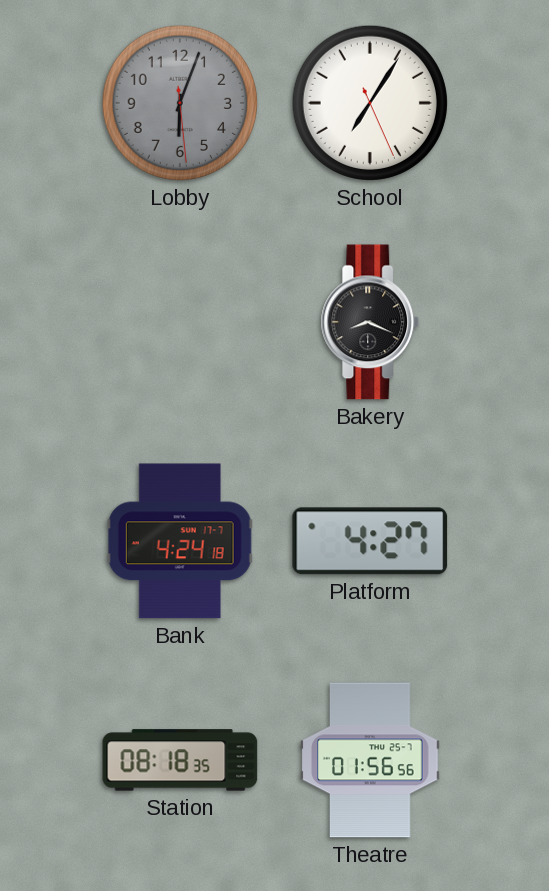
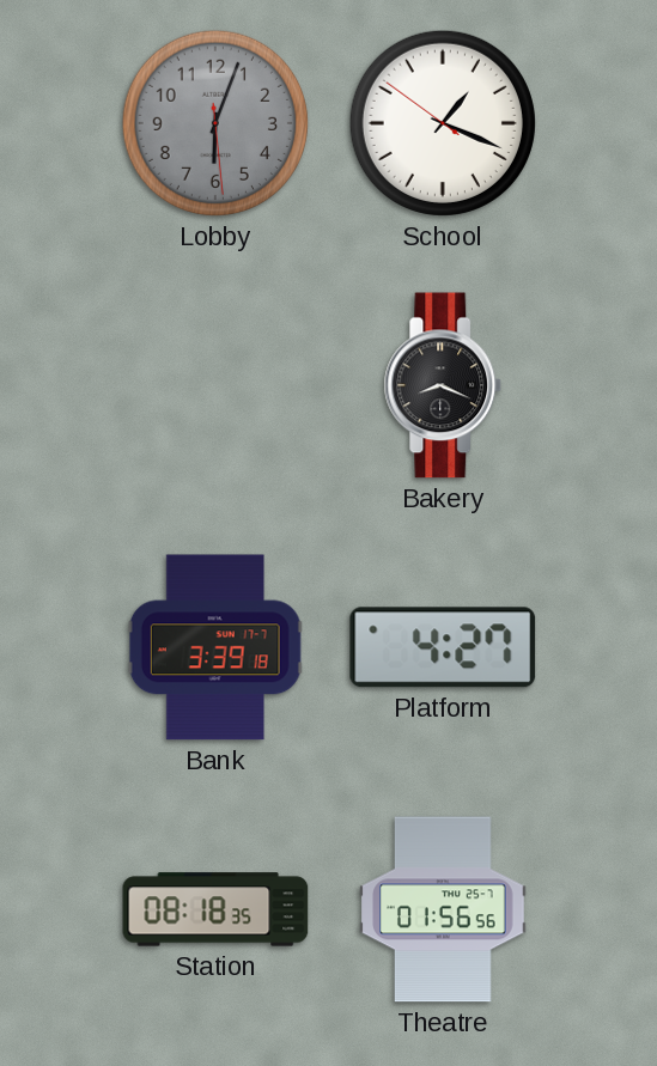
School: 7:05 -> 1:18
Bank: 4:24 -> 3:39
